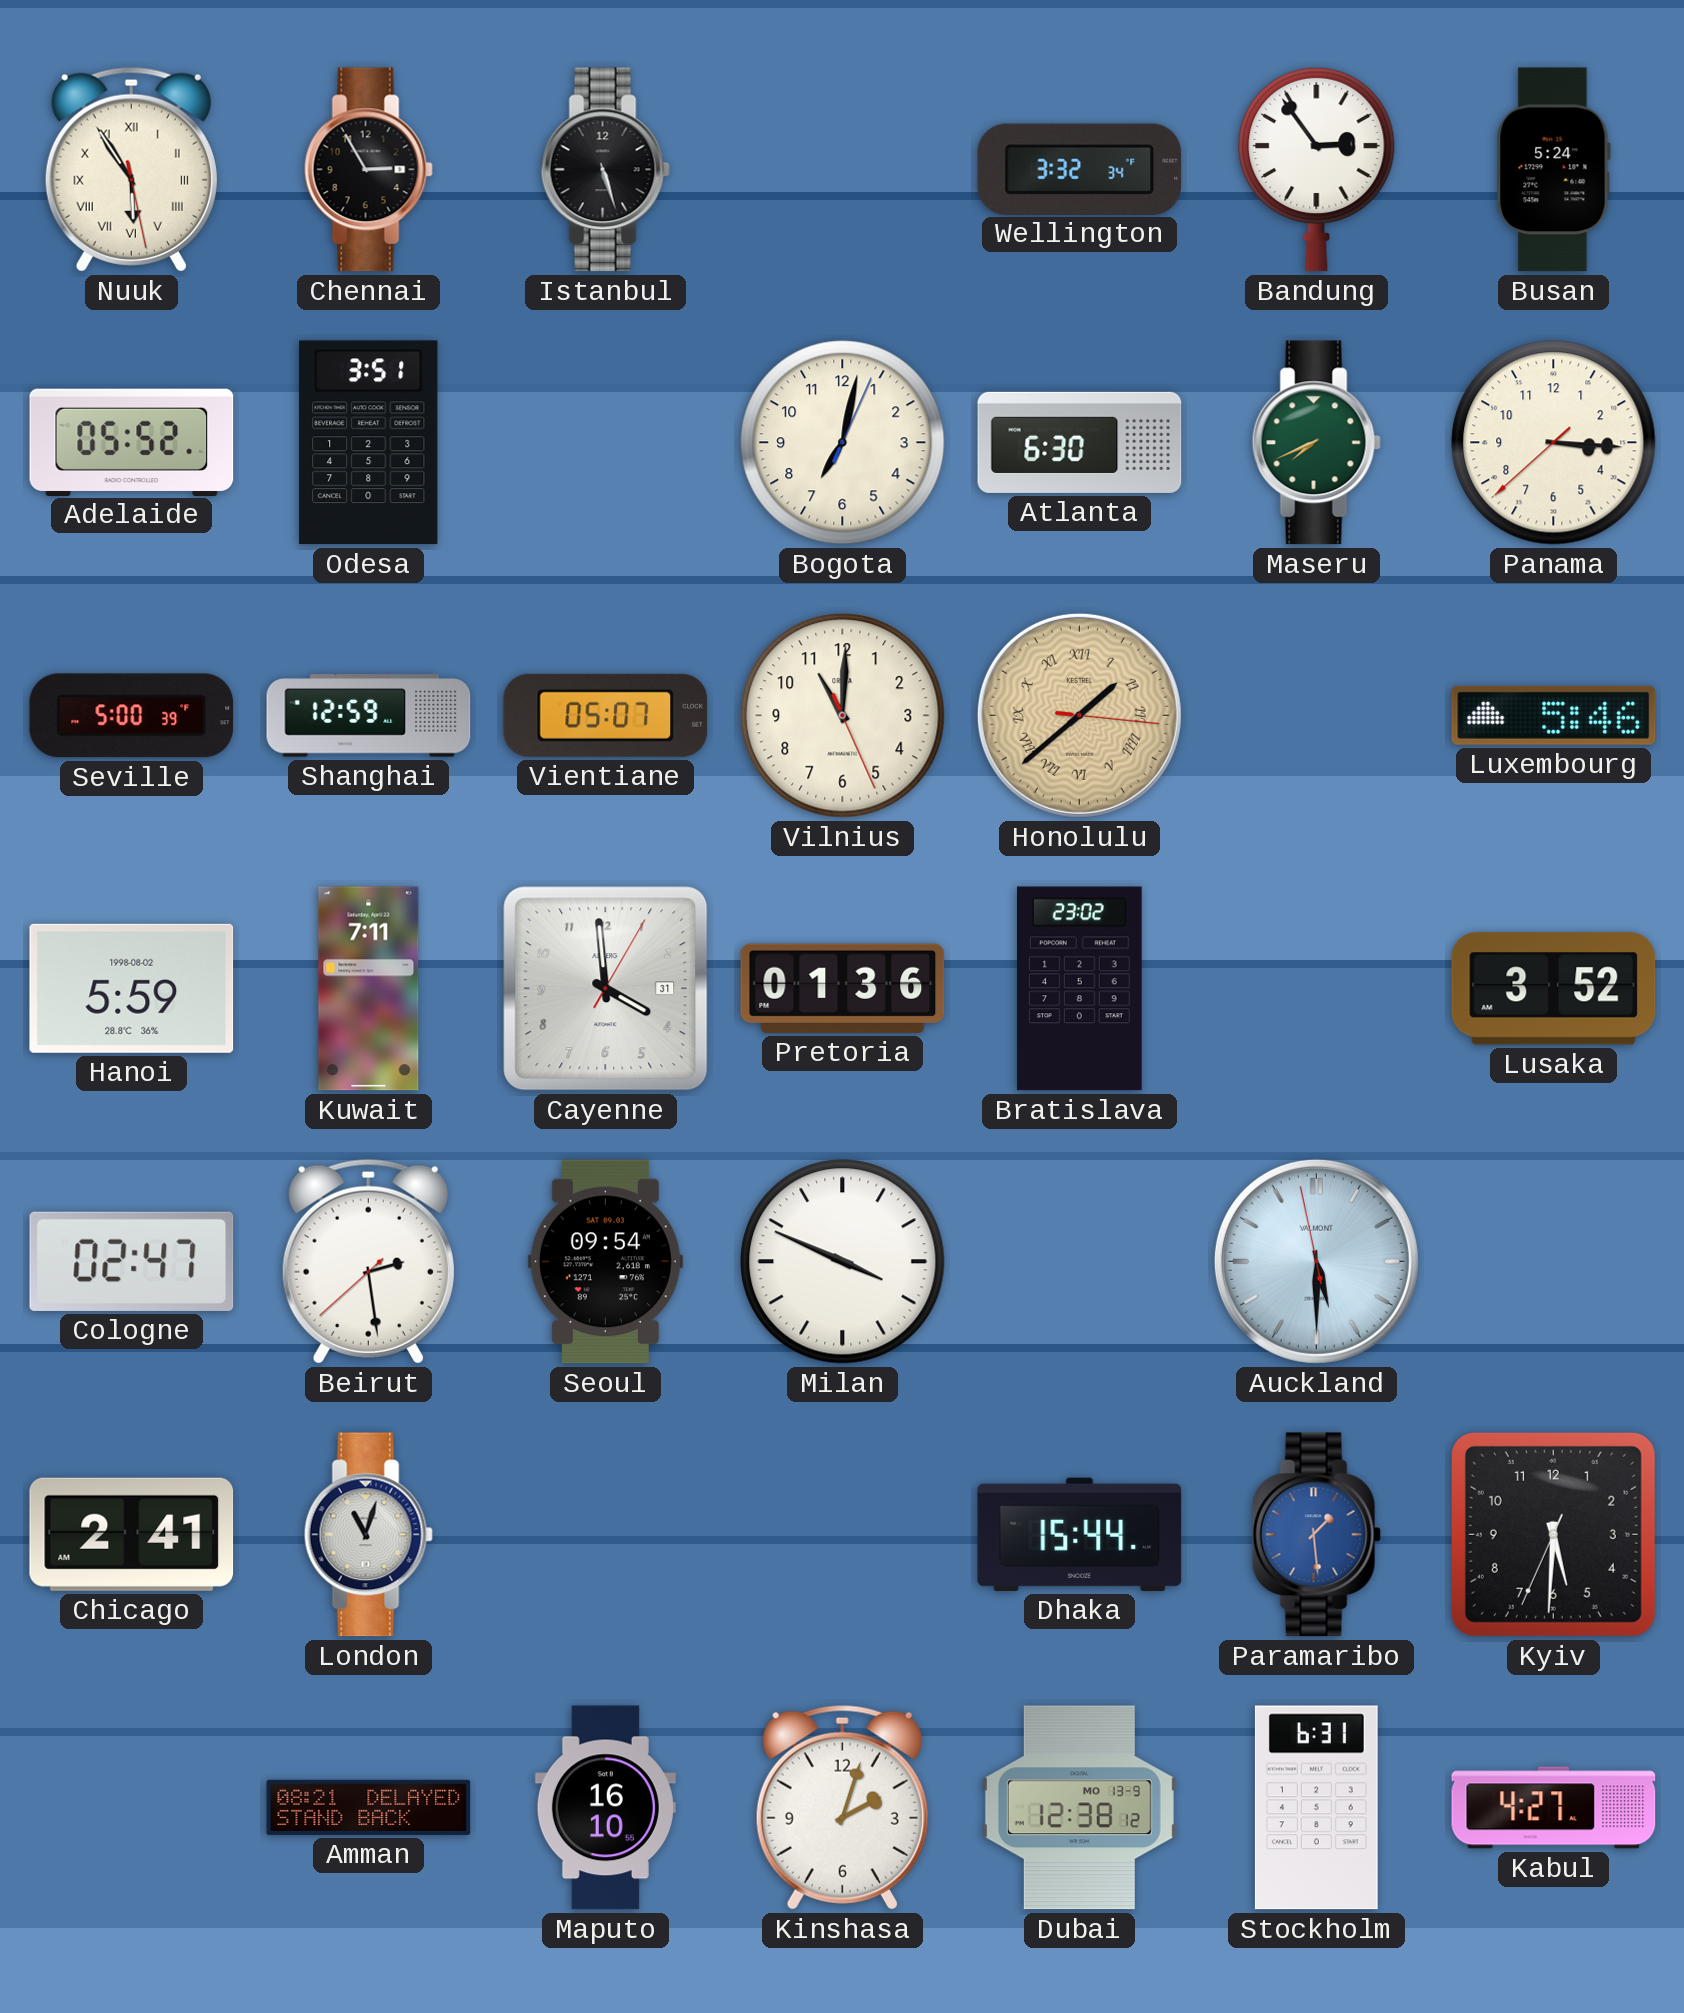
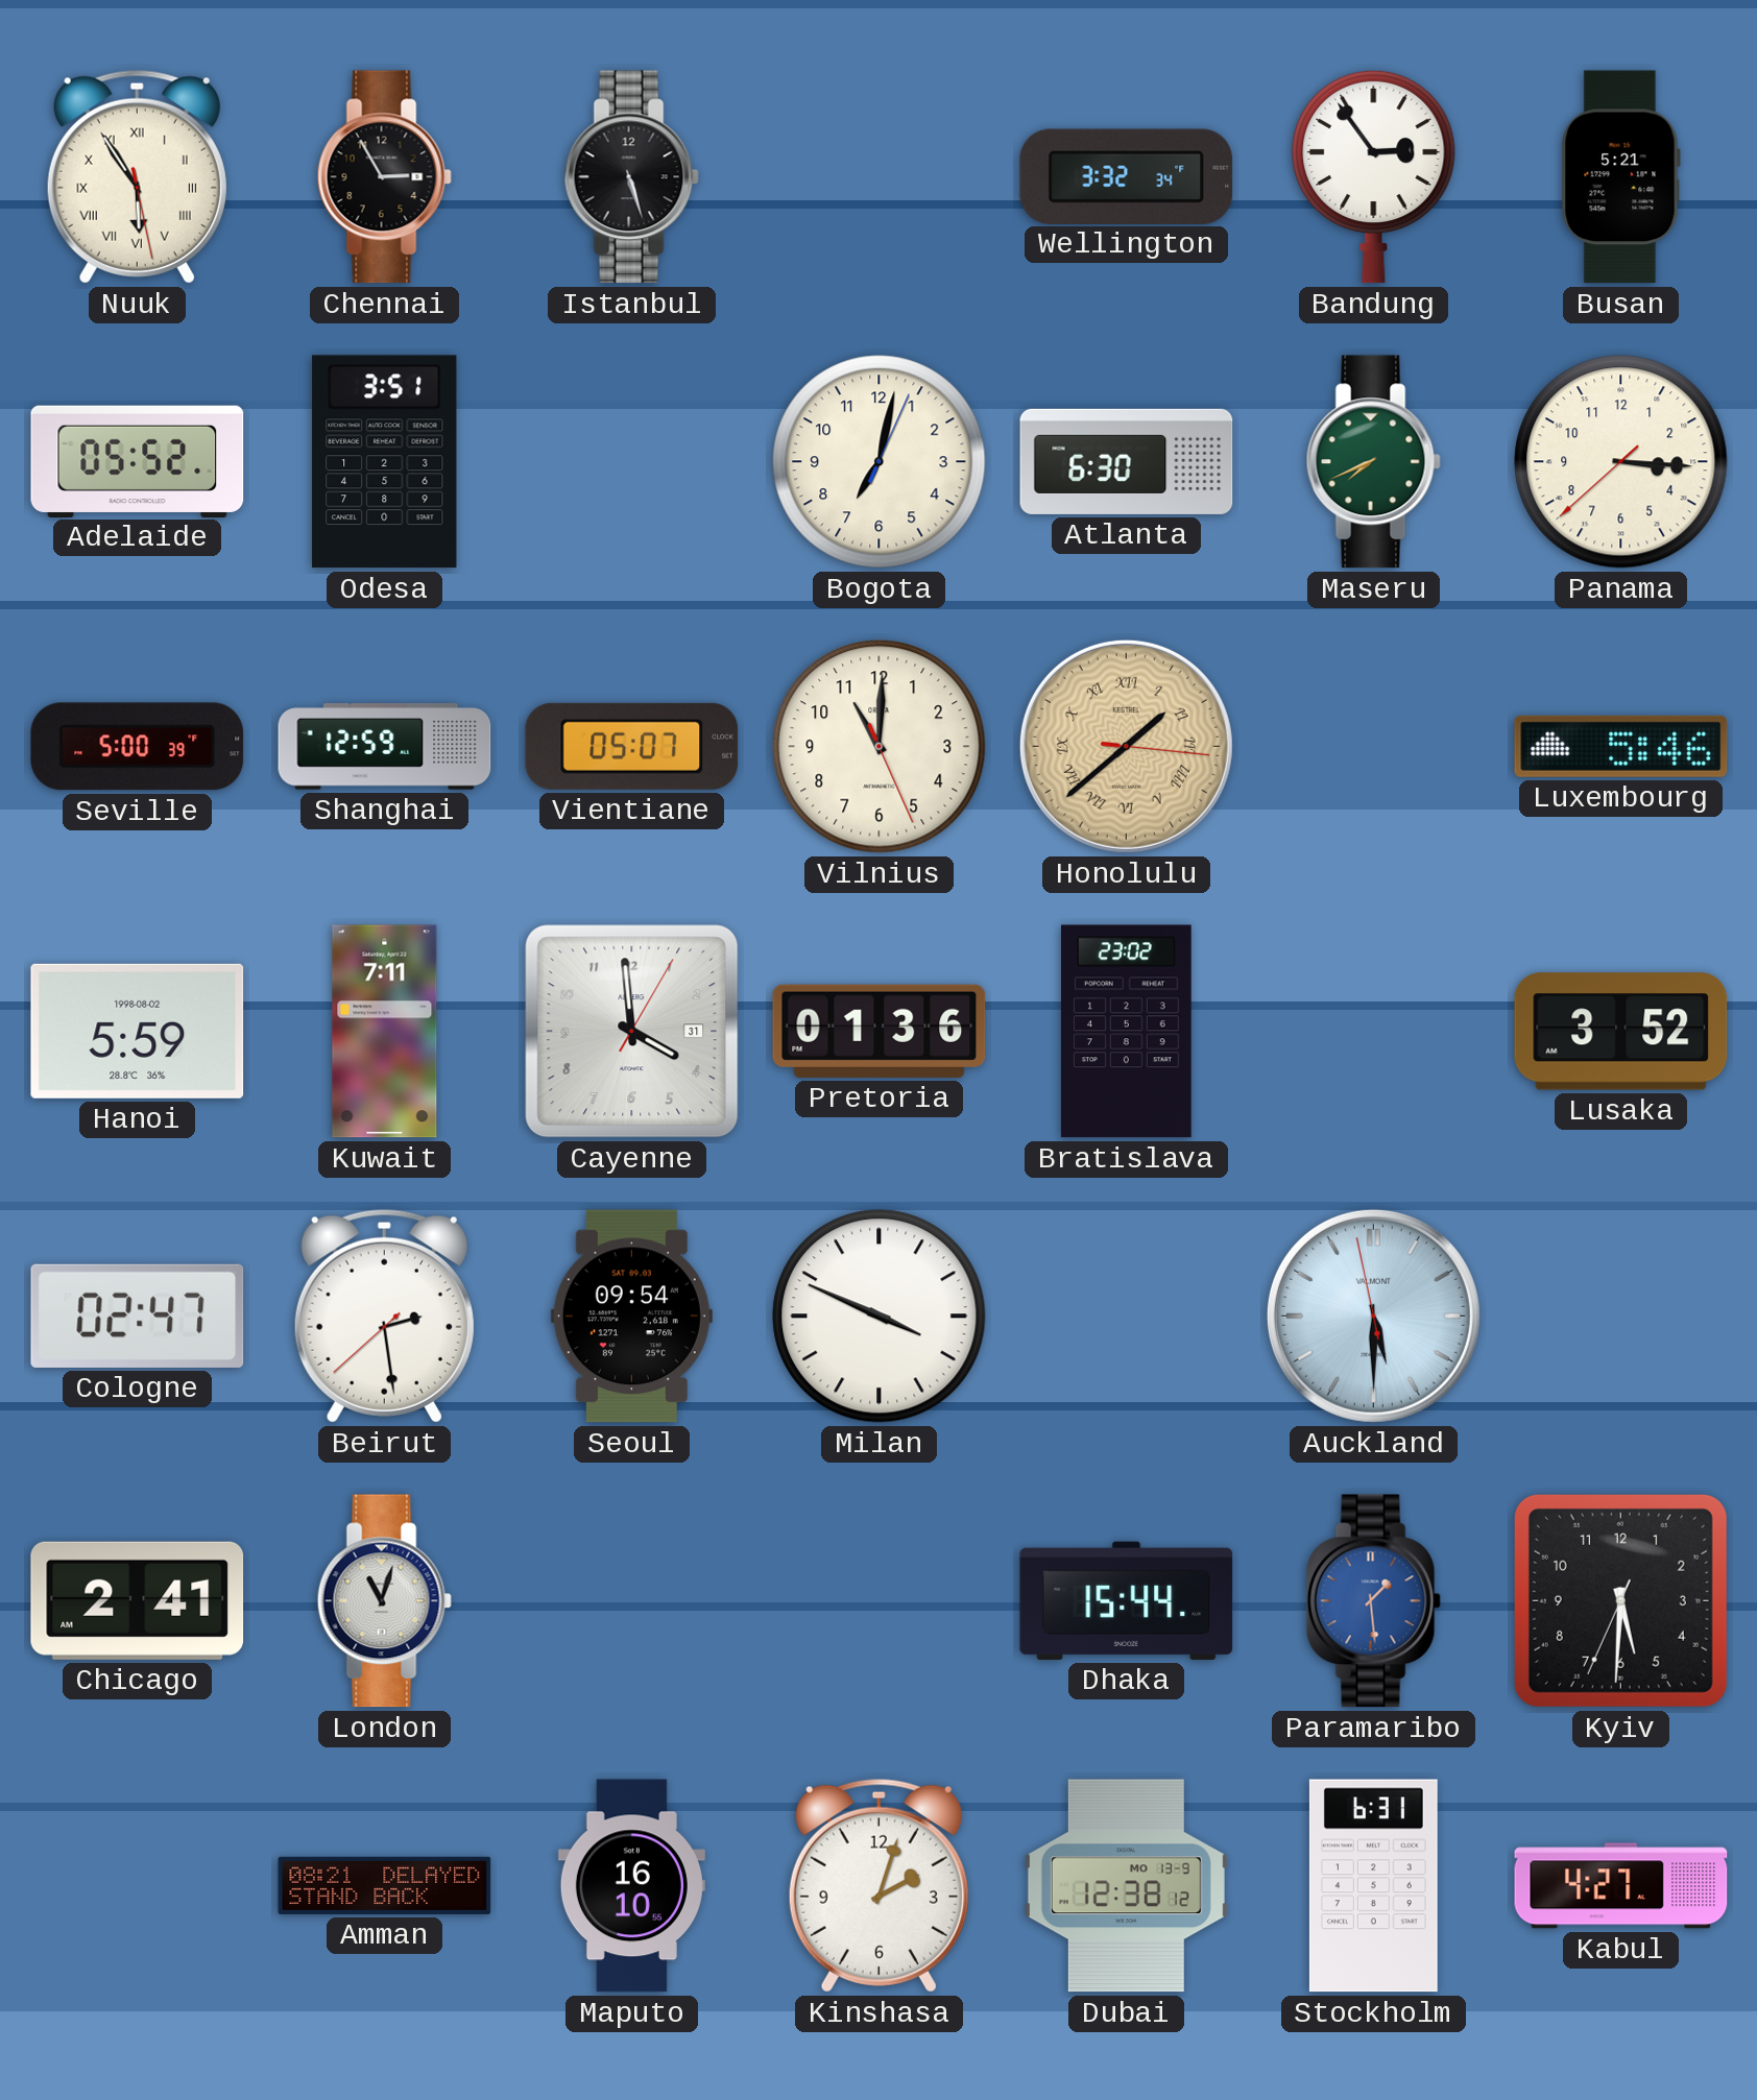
Busan: 5:24 -> 5:21
